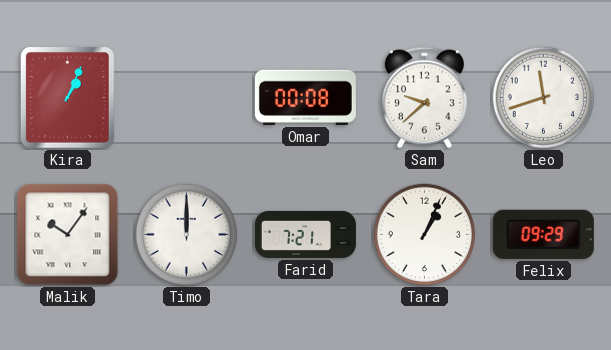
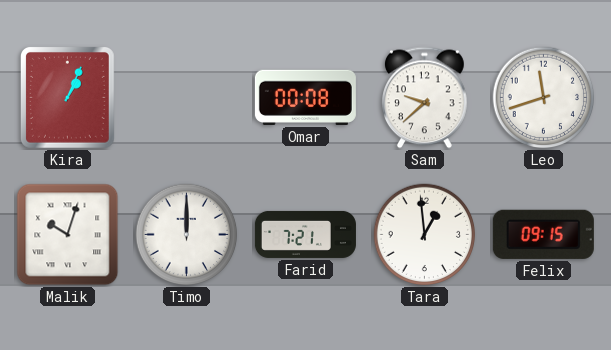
Malik: 10:06 -> 10:03
Tara: 1:04 -> 12:59
Felix: 09:29 -> 09:15
